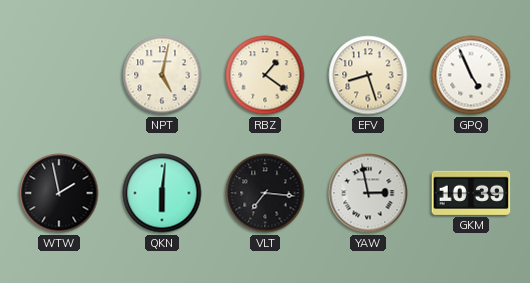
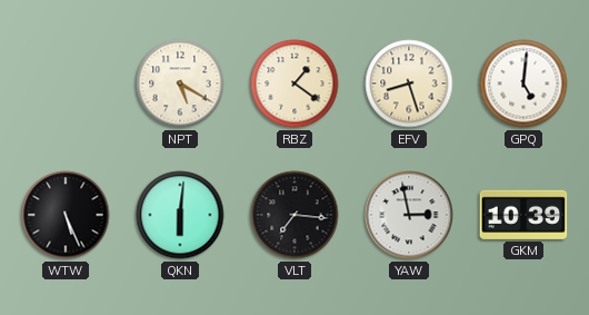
NPT: 5:02 -> 5:20
GPQ: 4:56 -> 5:01
WTW: 1:58 -> 5:26
